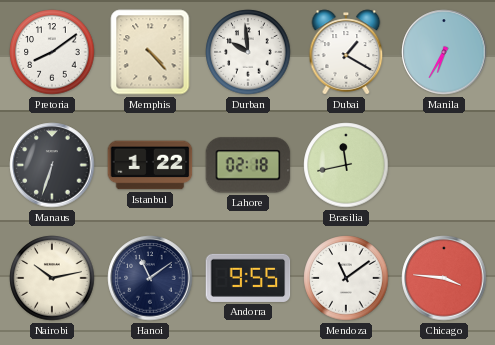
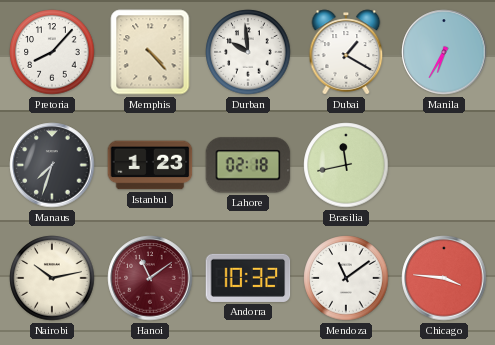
Pretoria: 8:09 -> 8:07
Manaus: 6:33 -> 7:33
Istanbul: 1:22 -> 1:23
Hanoi dial: navy -> burgundy
Andorra: 9:55 -> 10:32
